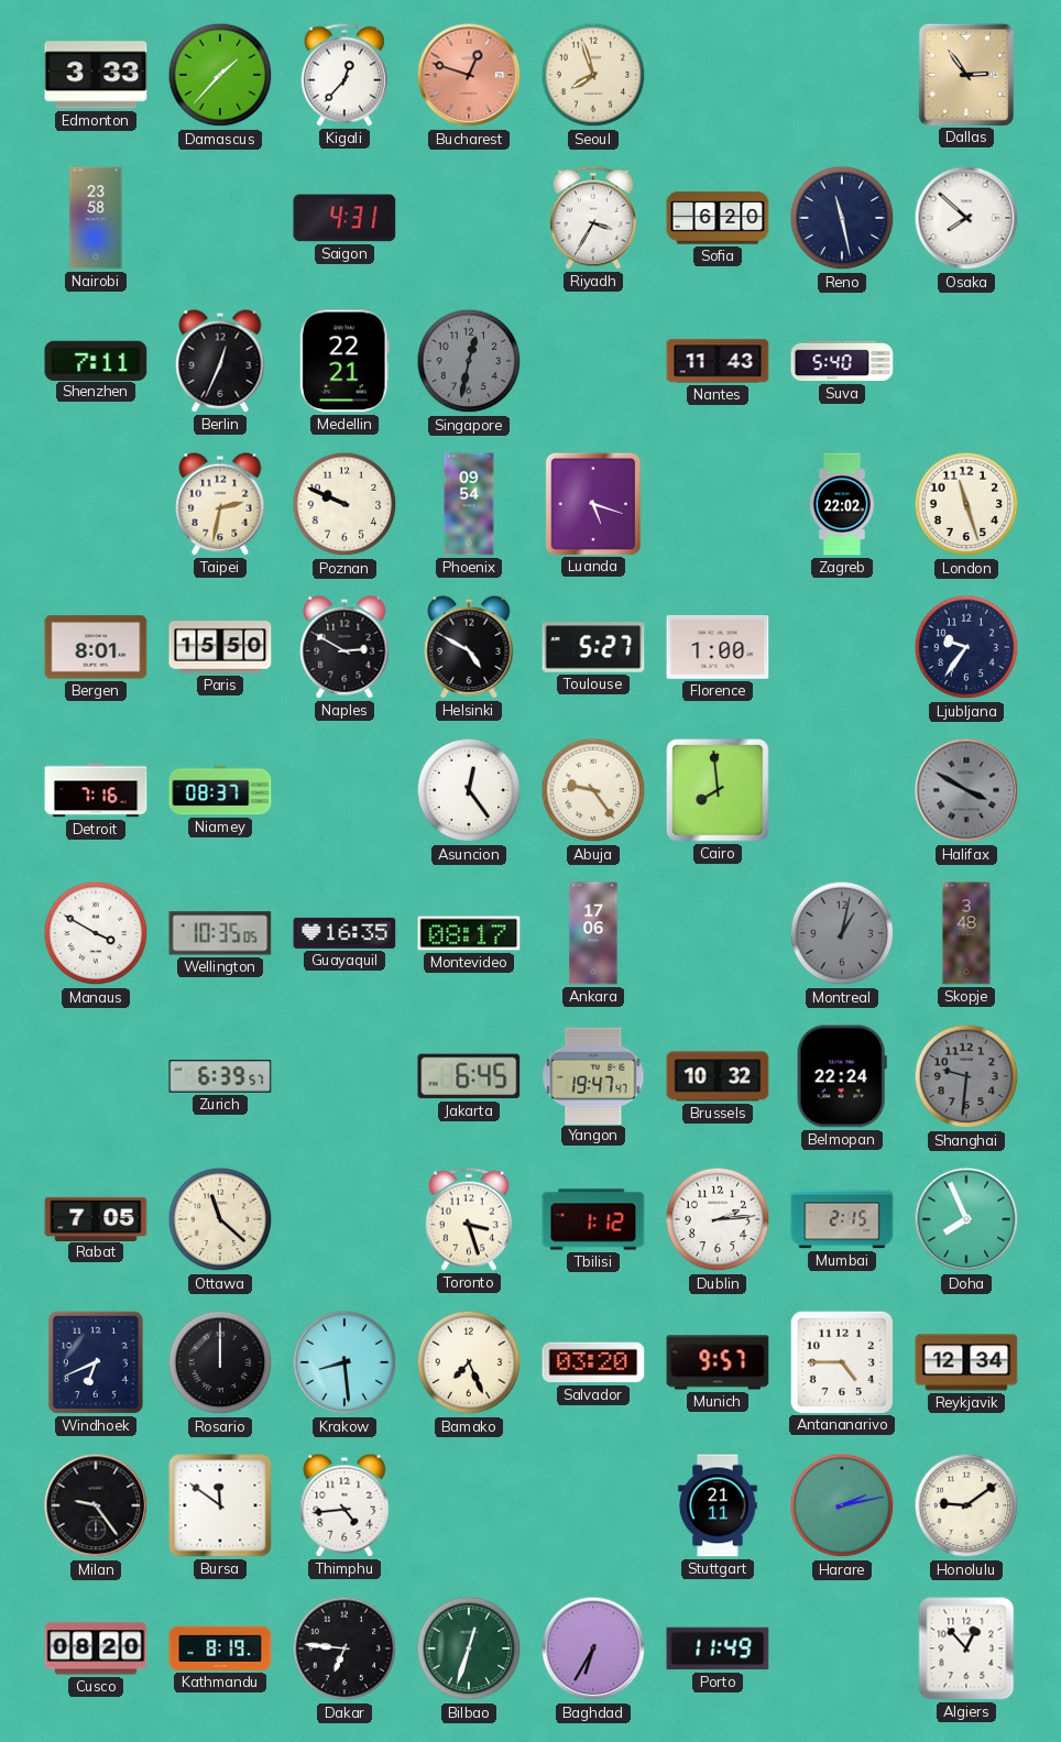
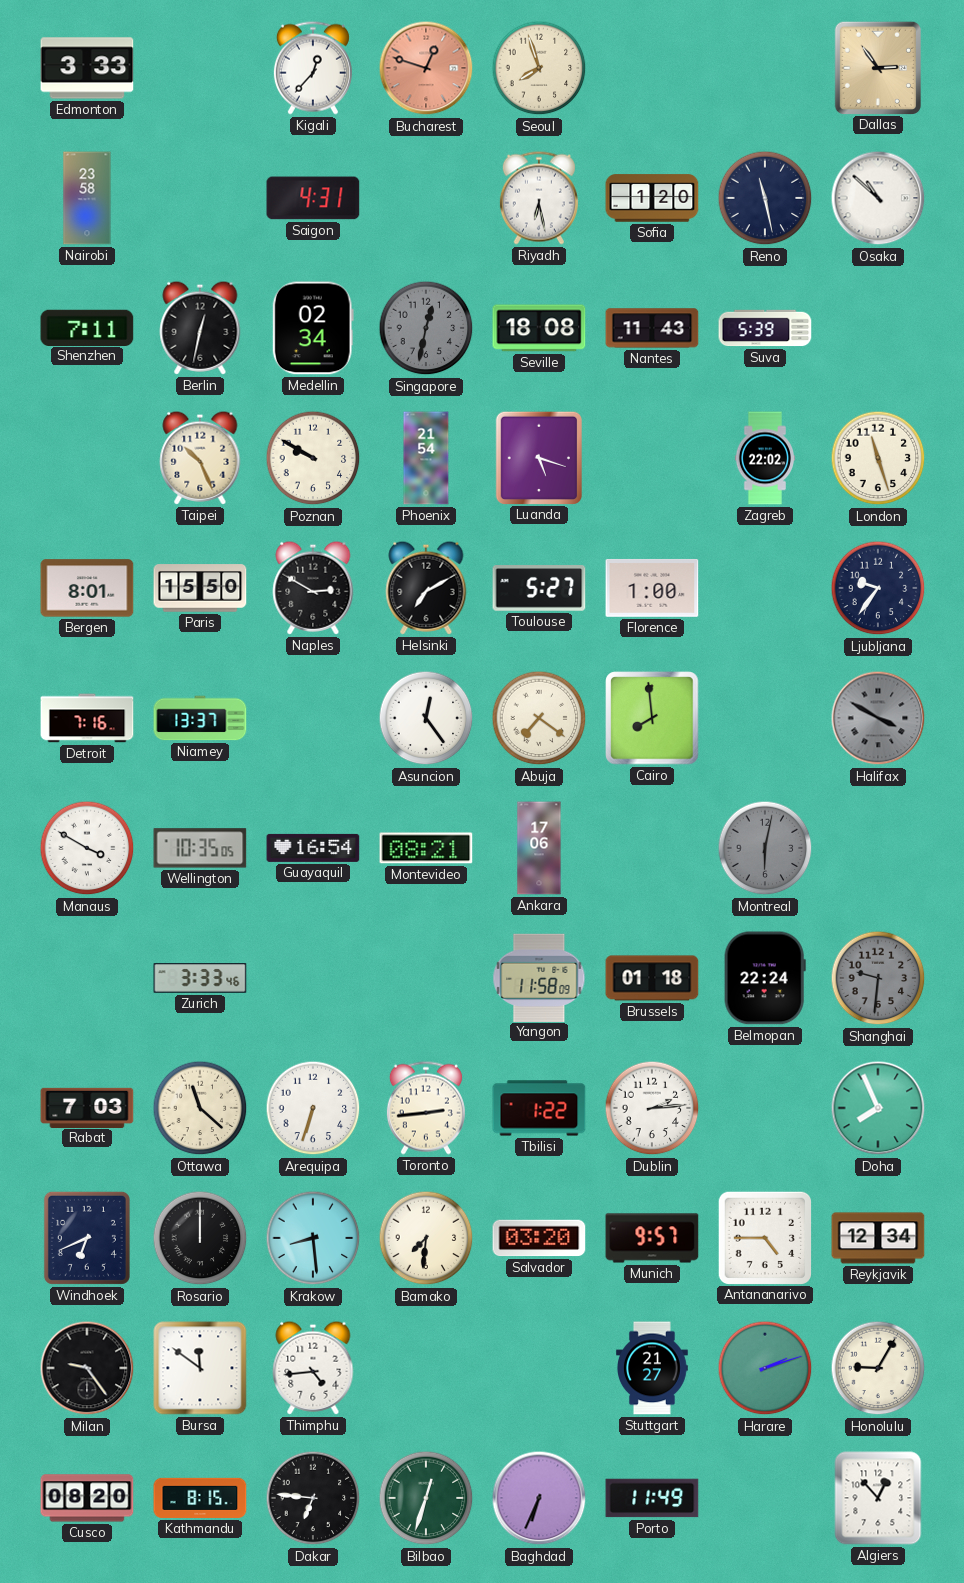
Damascus: 1:37 -> none
Riyadh: 3:35 -> 6:28
Sofia: 6:20 -> 1:20
Osaka: 7:52 -> 10:52
Berlin: 12:34 -> 12:32
Medellin: 22:21 -> 02:34
Seville: none -> 18:08
Suva: 5:40 -> 5:39
Taipei: 2:32 -> 10:26
Poznan: 9:49 -> 9:50
Phoenix: 09:54 -> 21:54
Helsinki: 4:50 -> 7:10
Niamey: 08:37 -> 13:37
Abuja: 9:24 -> 7:21
Guayaquil: 16:35 -> 16:54
Montevideo: 08:17 -> 08:21
Montreal: 1:02 -> 6:02
Skopje: 3:48 -> none
Zurich: 6:39 -> 3:33
Jakarta: 6:45 -> none
Yangon: 19:47 -> 11:58
Brussels: 10:32 -> 01:18
Rabat: 7:05 -> 7:03
Arequipa: none -> 6:33
Toronto: 3:27 -> 2:44
Tbilisi: 1:12 -> 1:22
Mumbai: 2:15 -> none
Bamako: 7:26 -> 7:31
Stuttgart: 21:11 -> 21:27
Harare: 2:13 -> 2:12
Honolulu: 9:09 -> 9:05
Kathmandu: 8:19 -> 8:15
Baghdad: 6:35 -> 6:34
